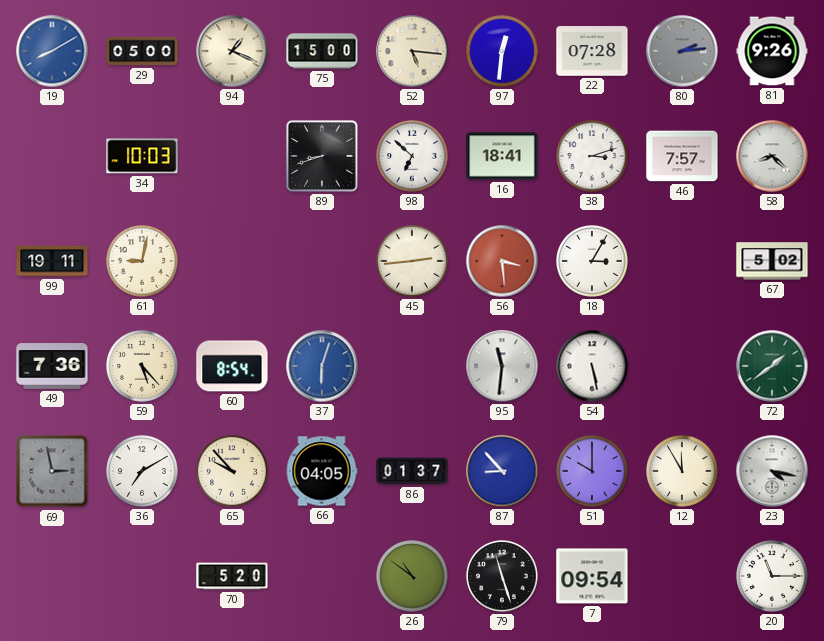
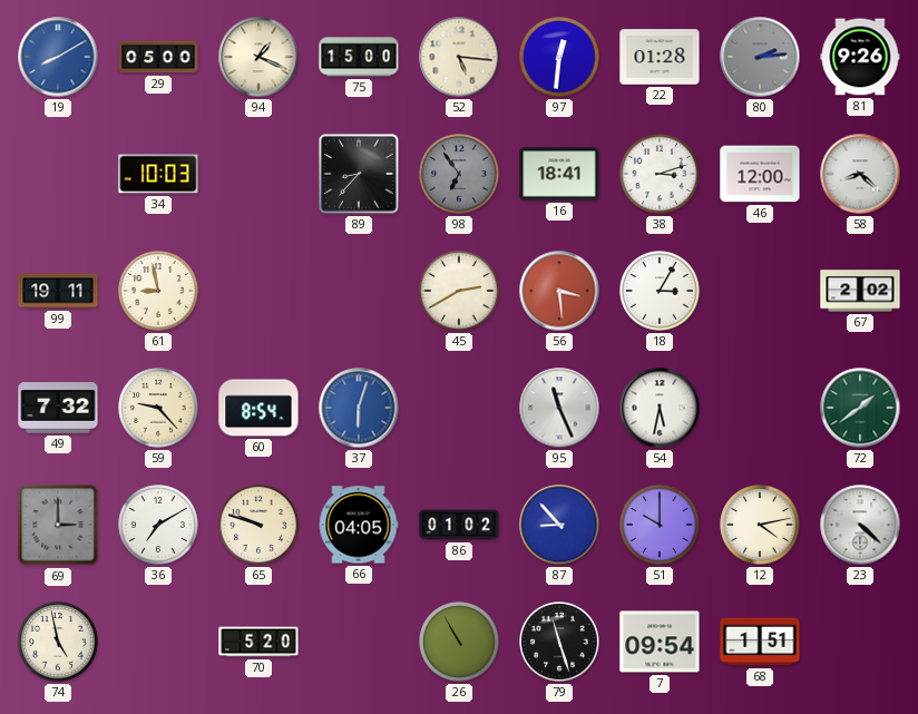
22: 07:28 -> 01:28
89: 8:42 -> 8:37
98: 6:52 -> 6:54
98 dial: white -> grey
46: 7:57 -> 12:00
61: 9:02 -> 8:58
45: 2:44 -> 2:40
67: 5:02 -> 2:02
49: 7:36 -> 7:32
59: 5:23 -> 9:23
95: 11:31 -> 11:26
54: 5:28 -> 5:32
69: 2:58 -> 3:00
65: 9:53 -> 9:48
86: 01:37 -> 01:02
12: 11:55 -> 4:13
23: 4:17 -> 4:22
74: none -> 4:58
26: 10:51 -> 10:55
68: none -> 1:51
20: 11:15 -> none
